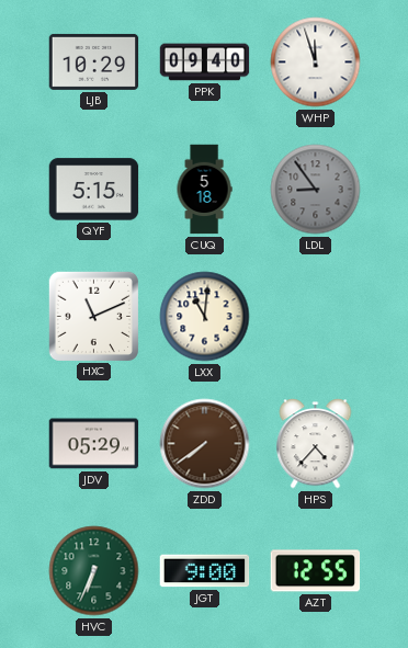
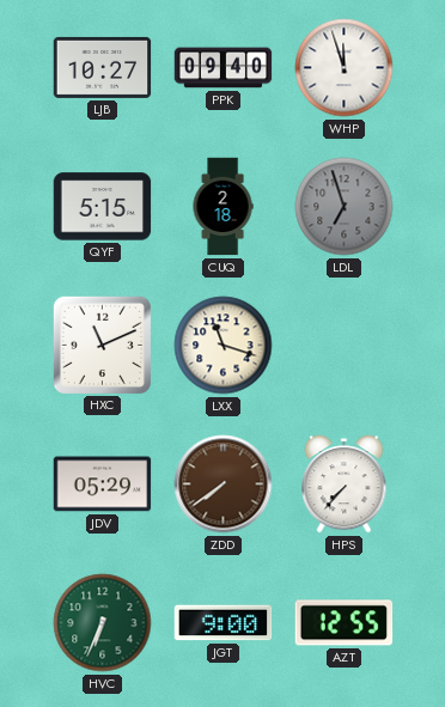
LJB: 10:29 -> 10:27
CUQ: 5:18 -> 2:18
LDL: 8:54 -> 6:57
LXX: 11:01 -> 11:18
HPS: 4:37 -> 7:37
